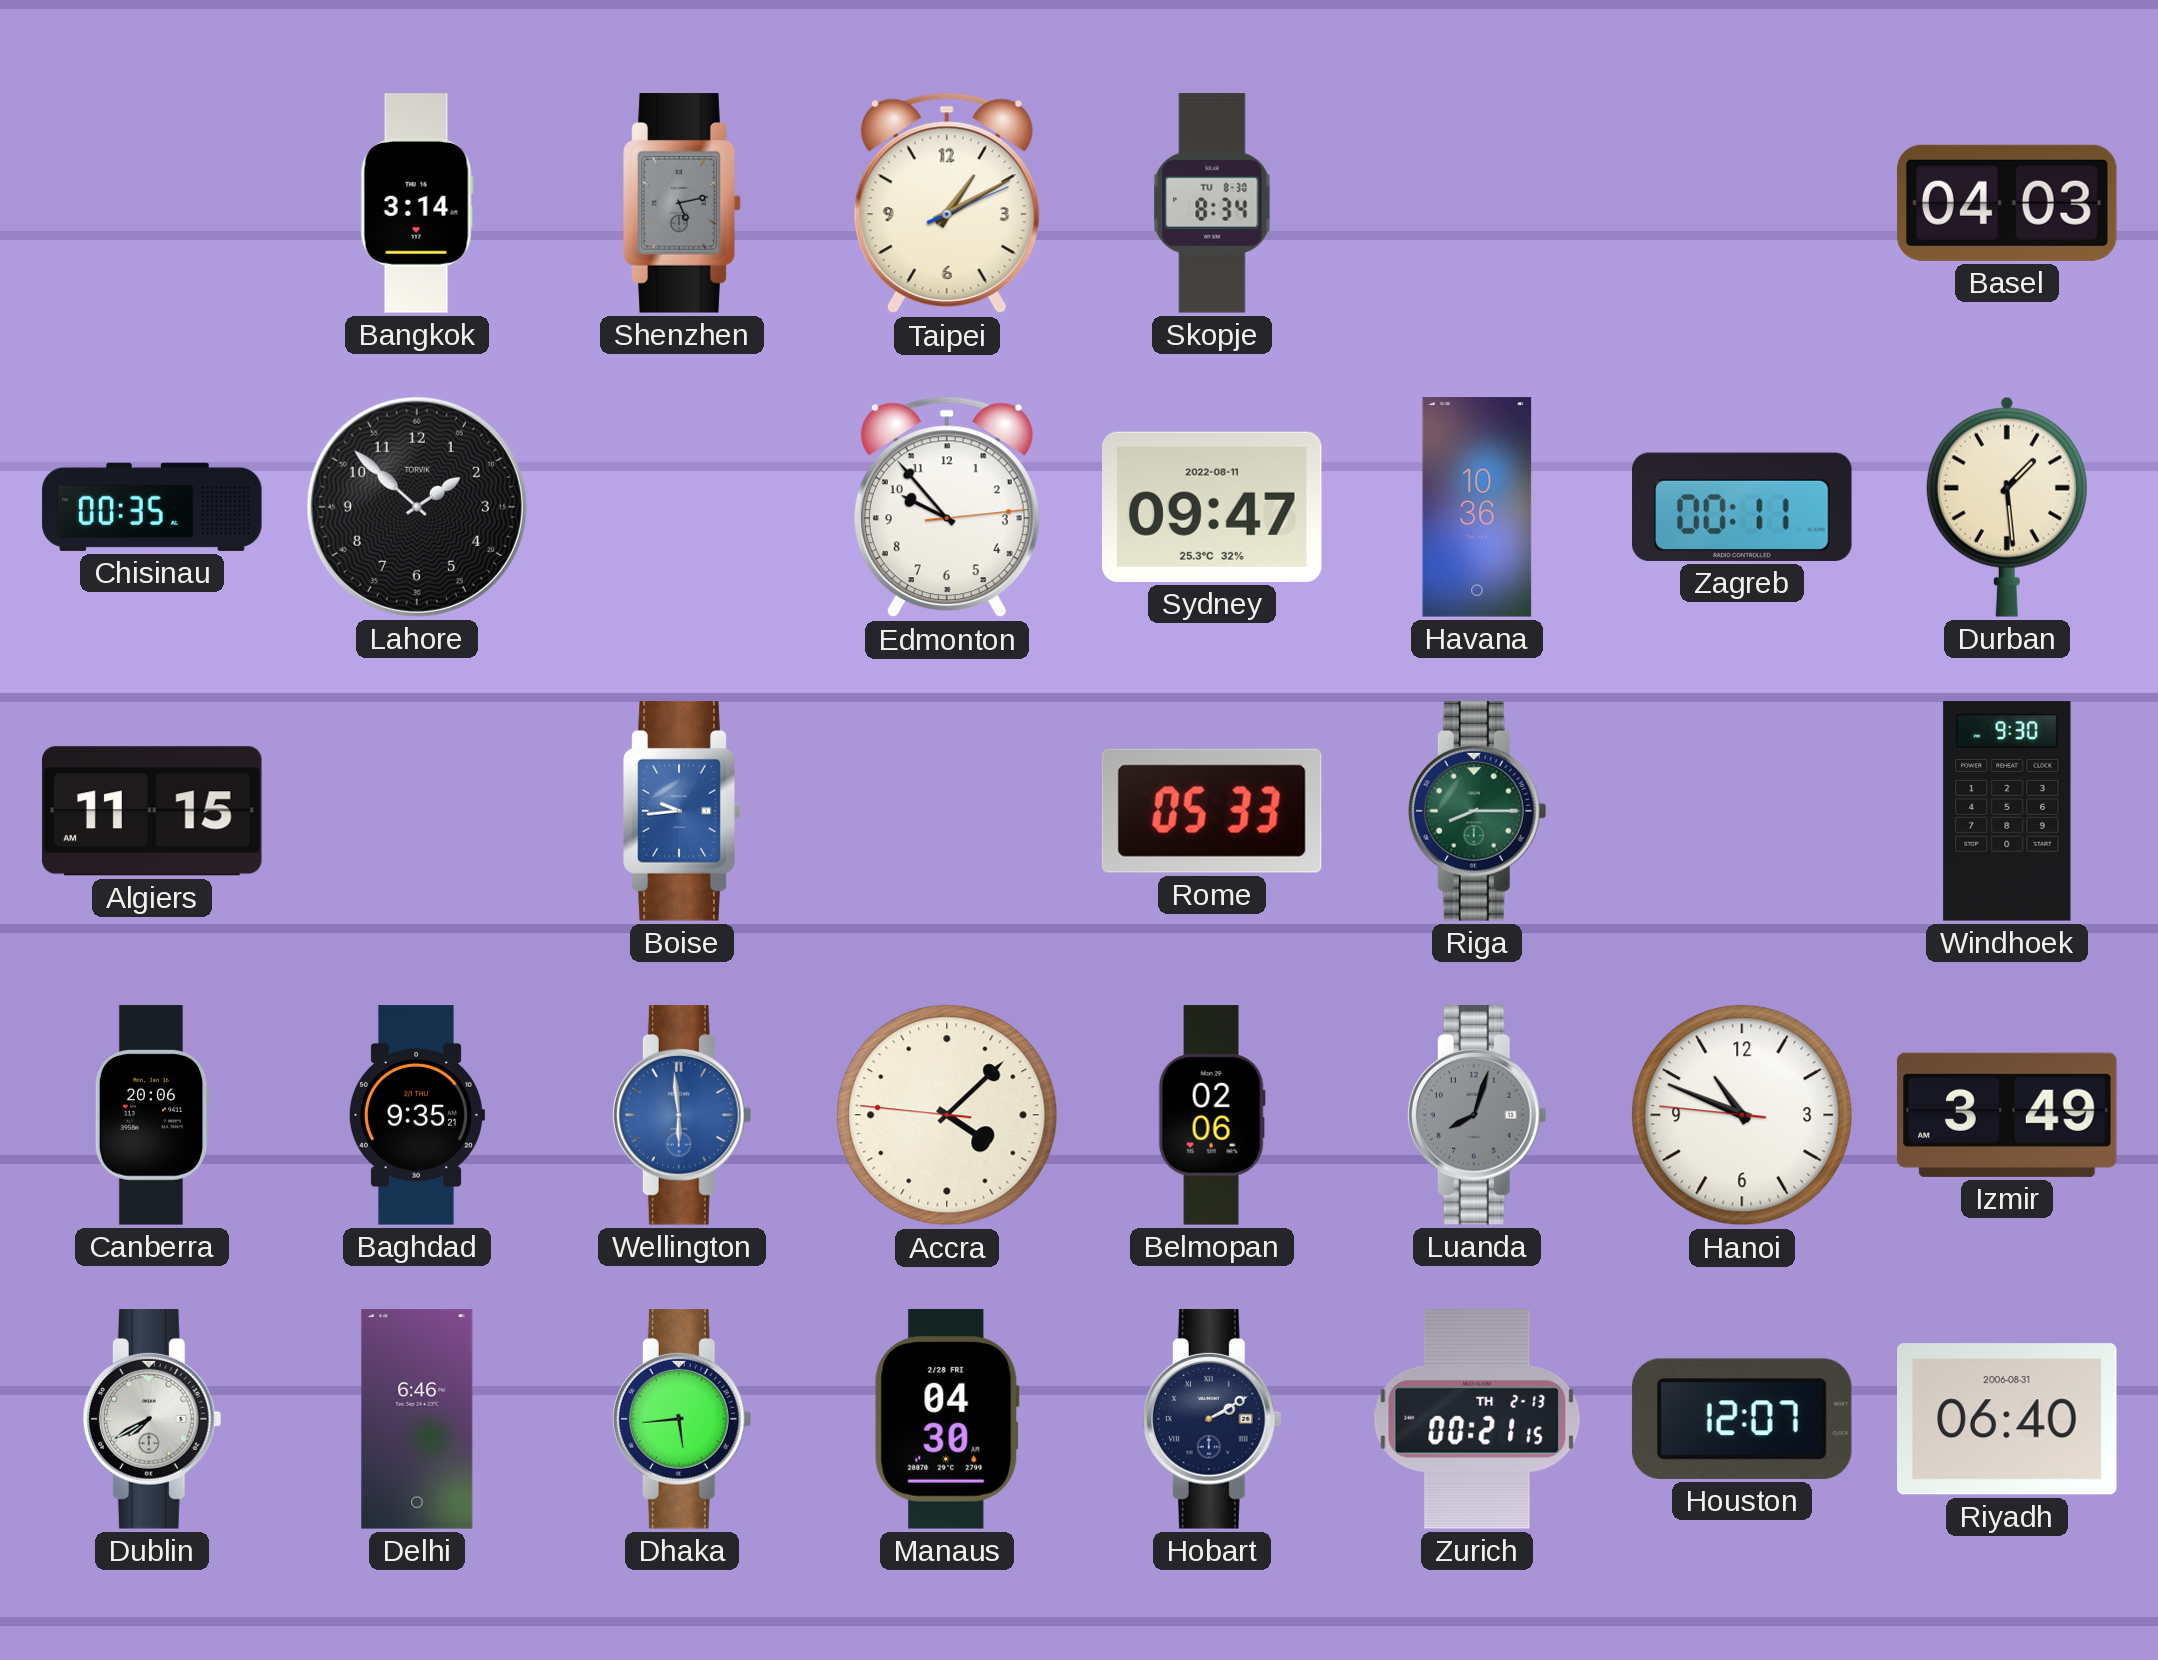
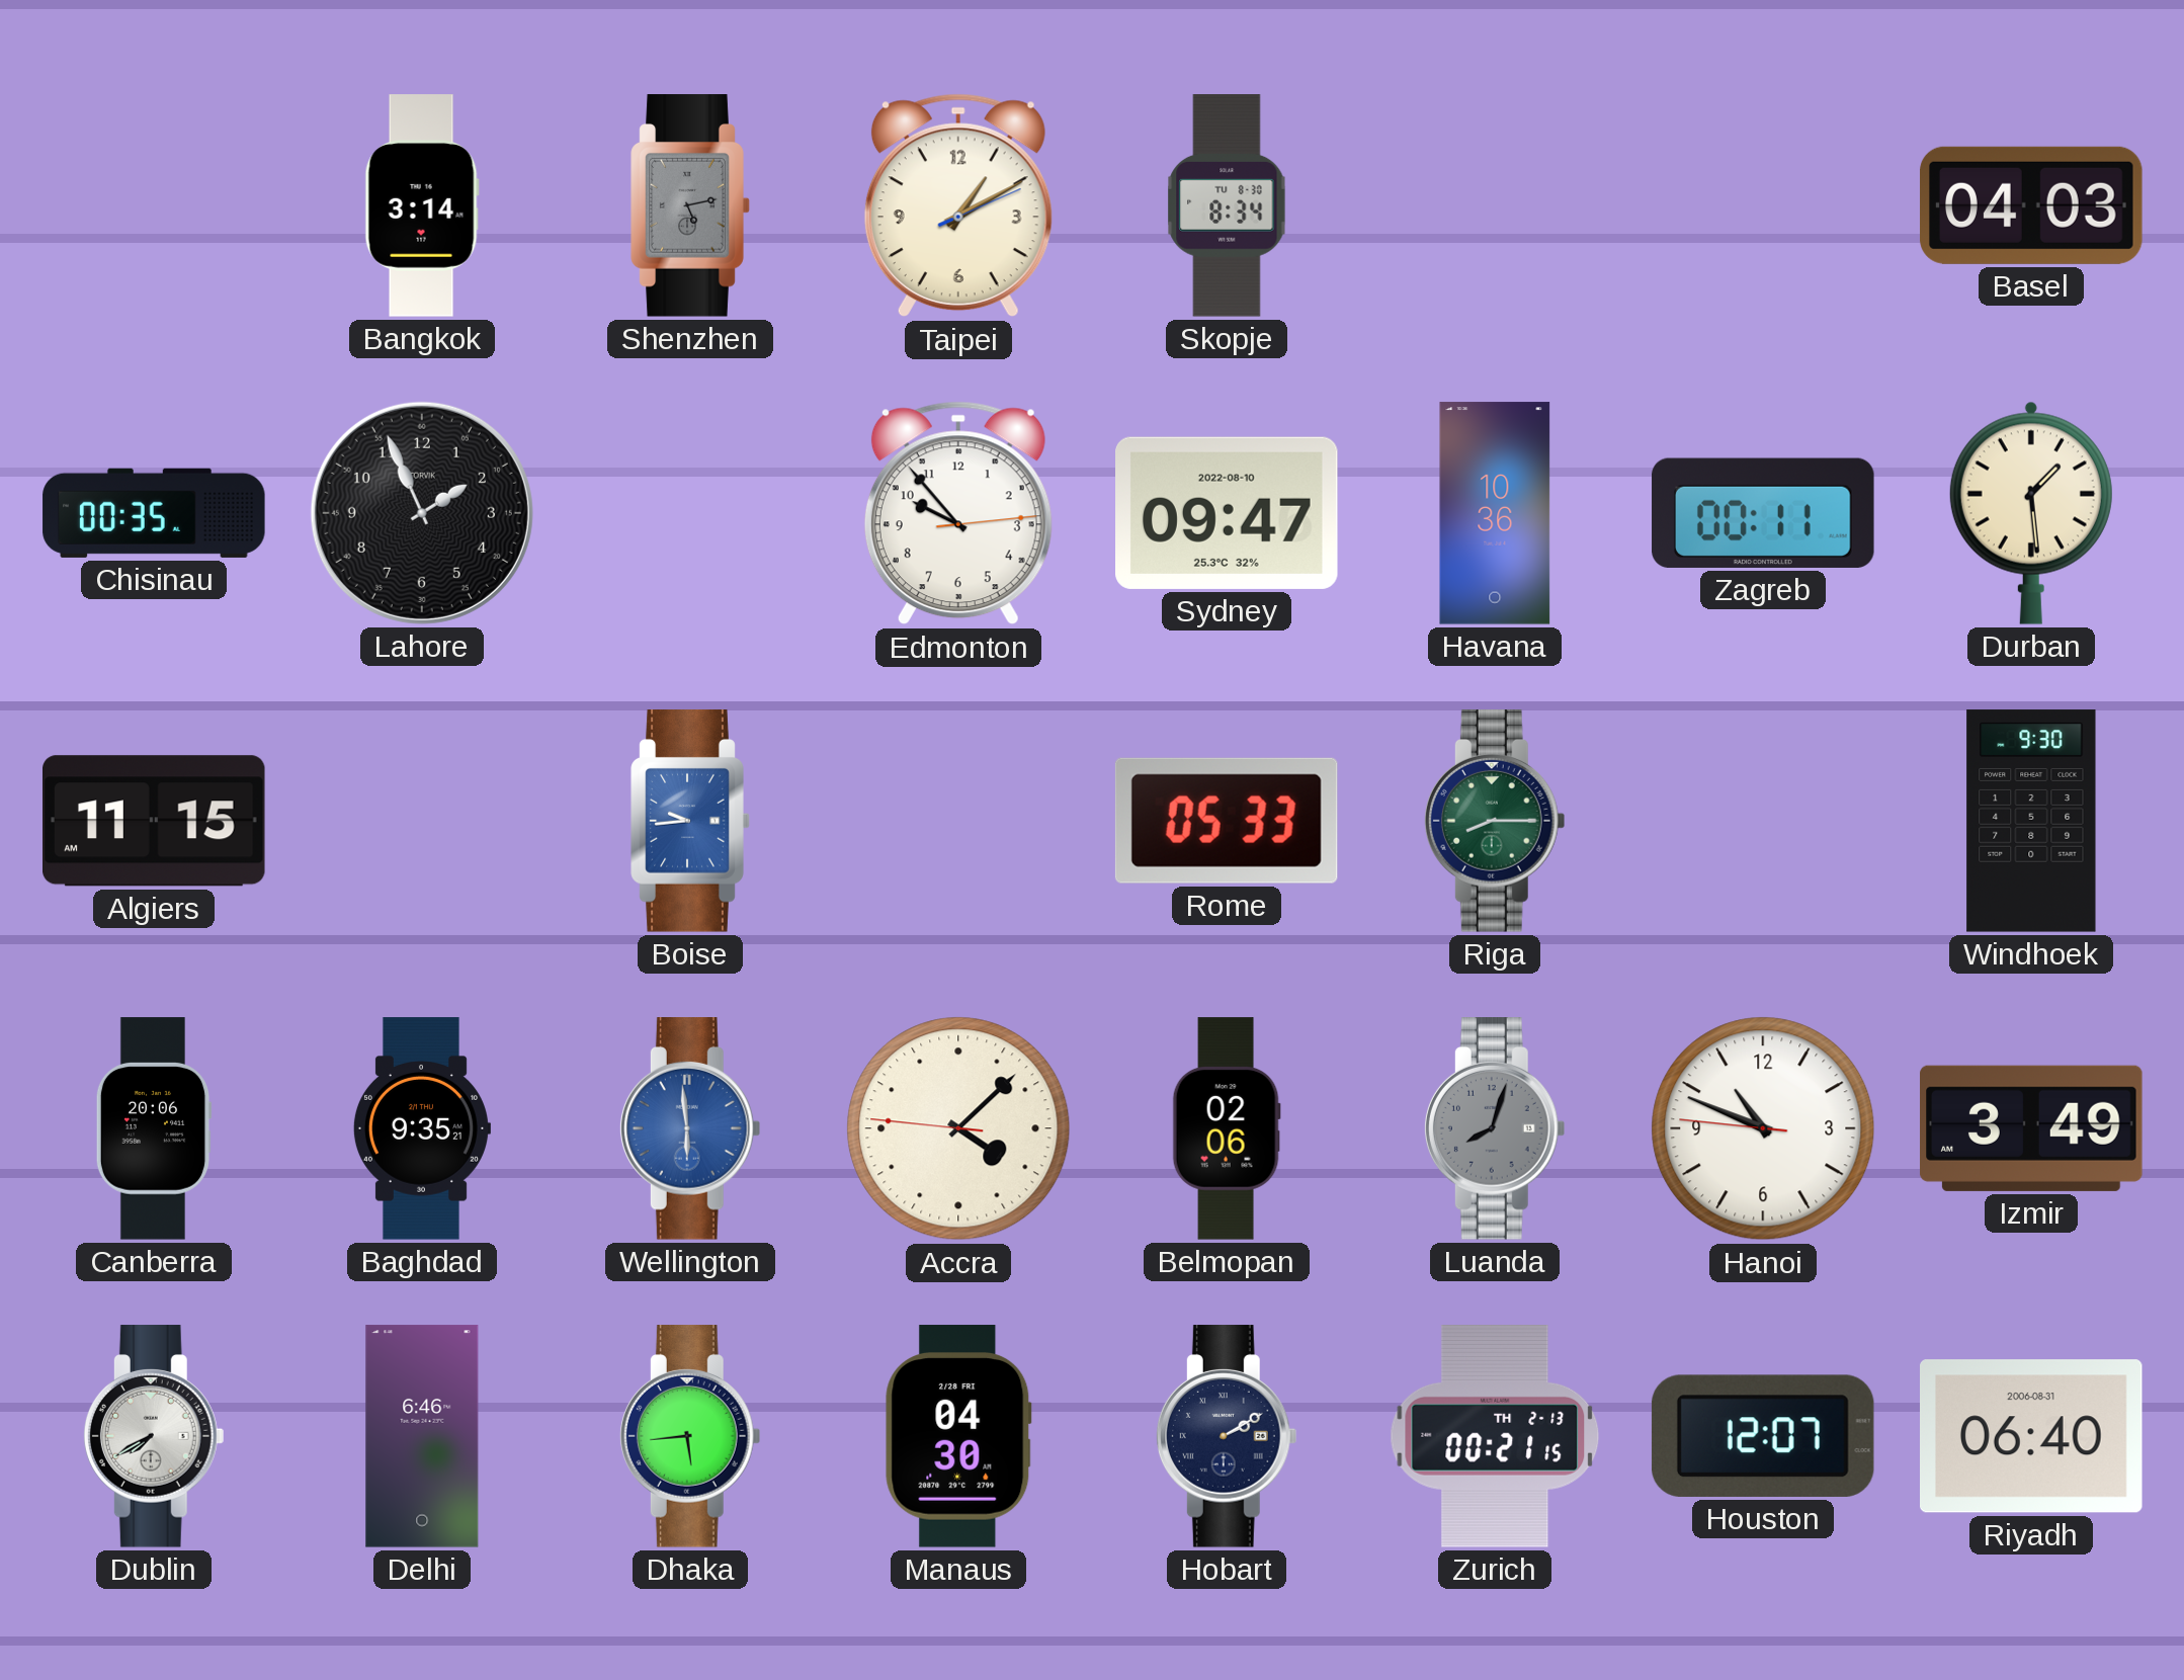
Lahore: 1:52 -> 1:56
Sydney date: 2022-08-11 -> 2022-08-10
